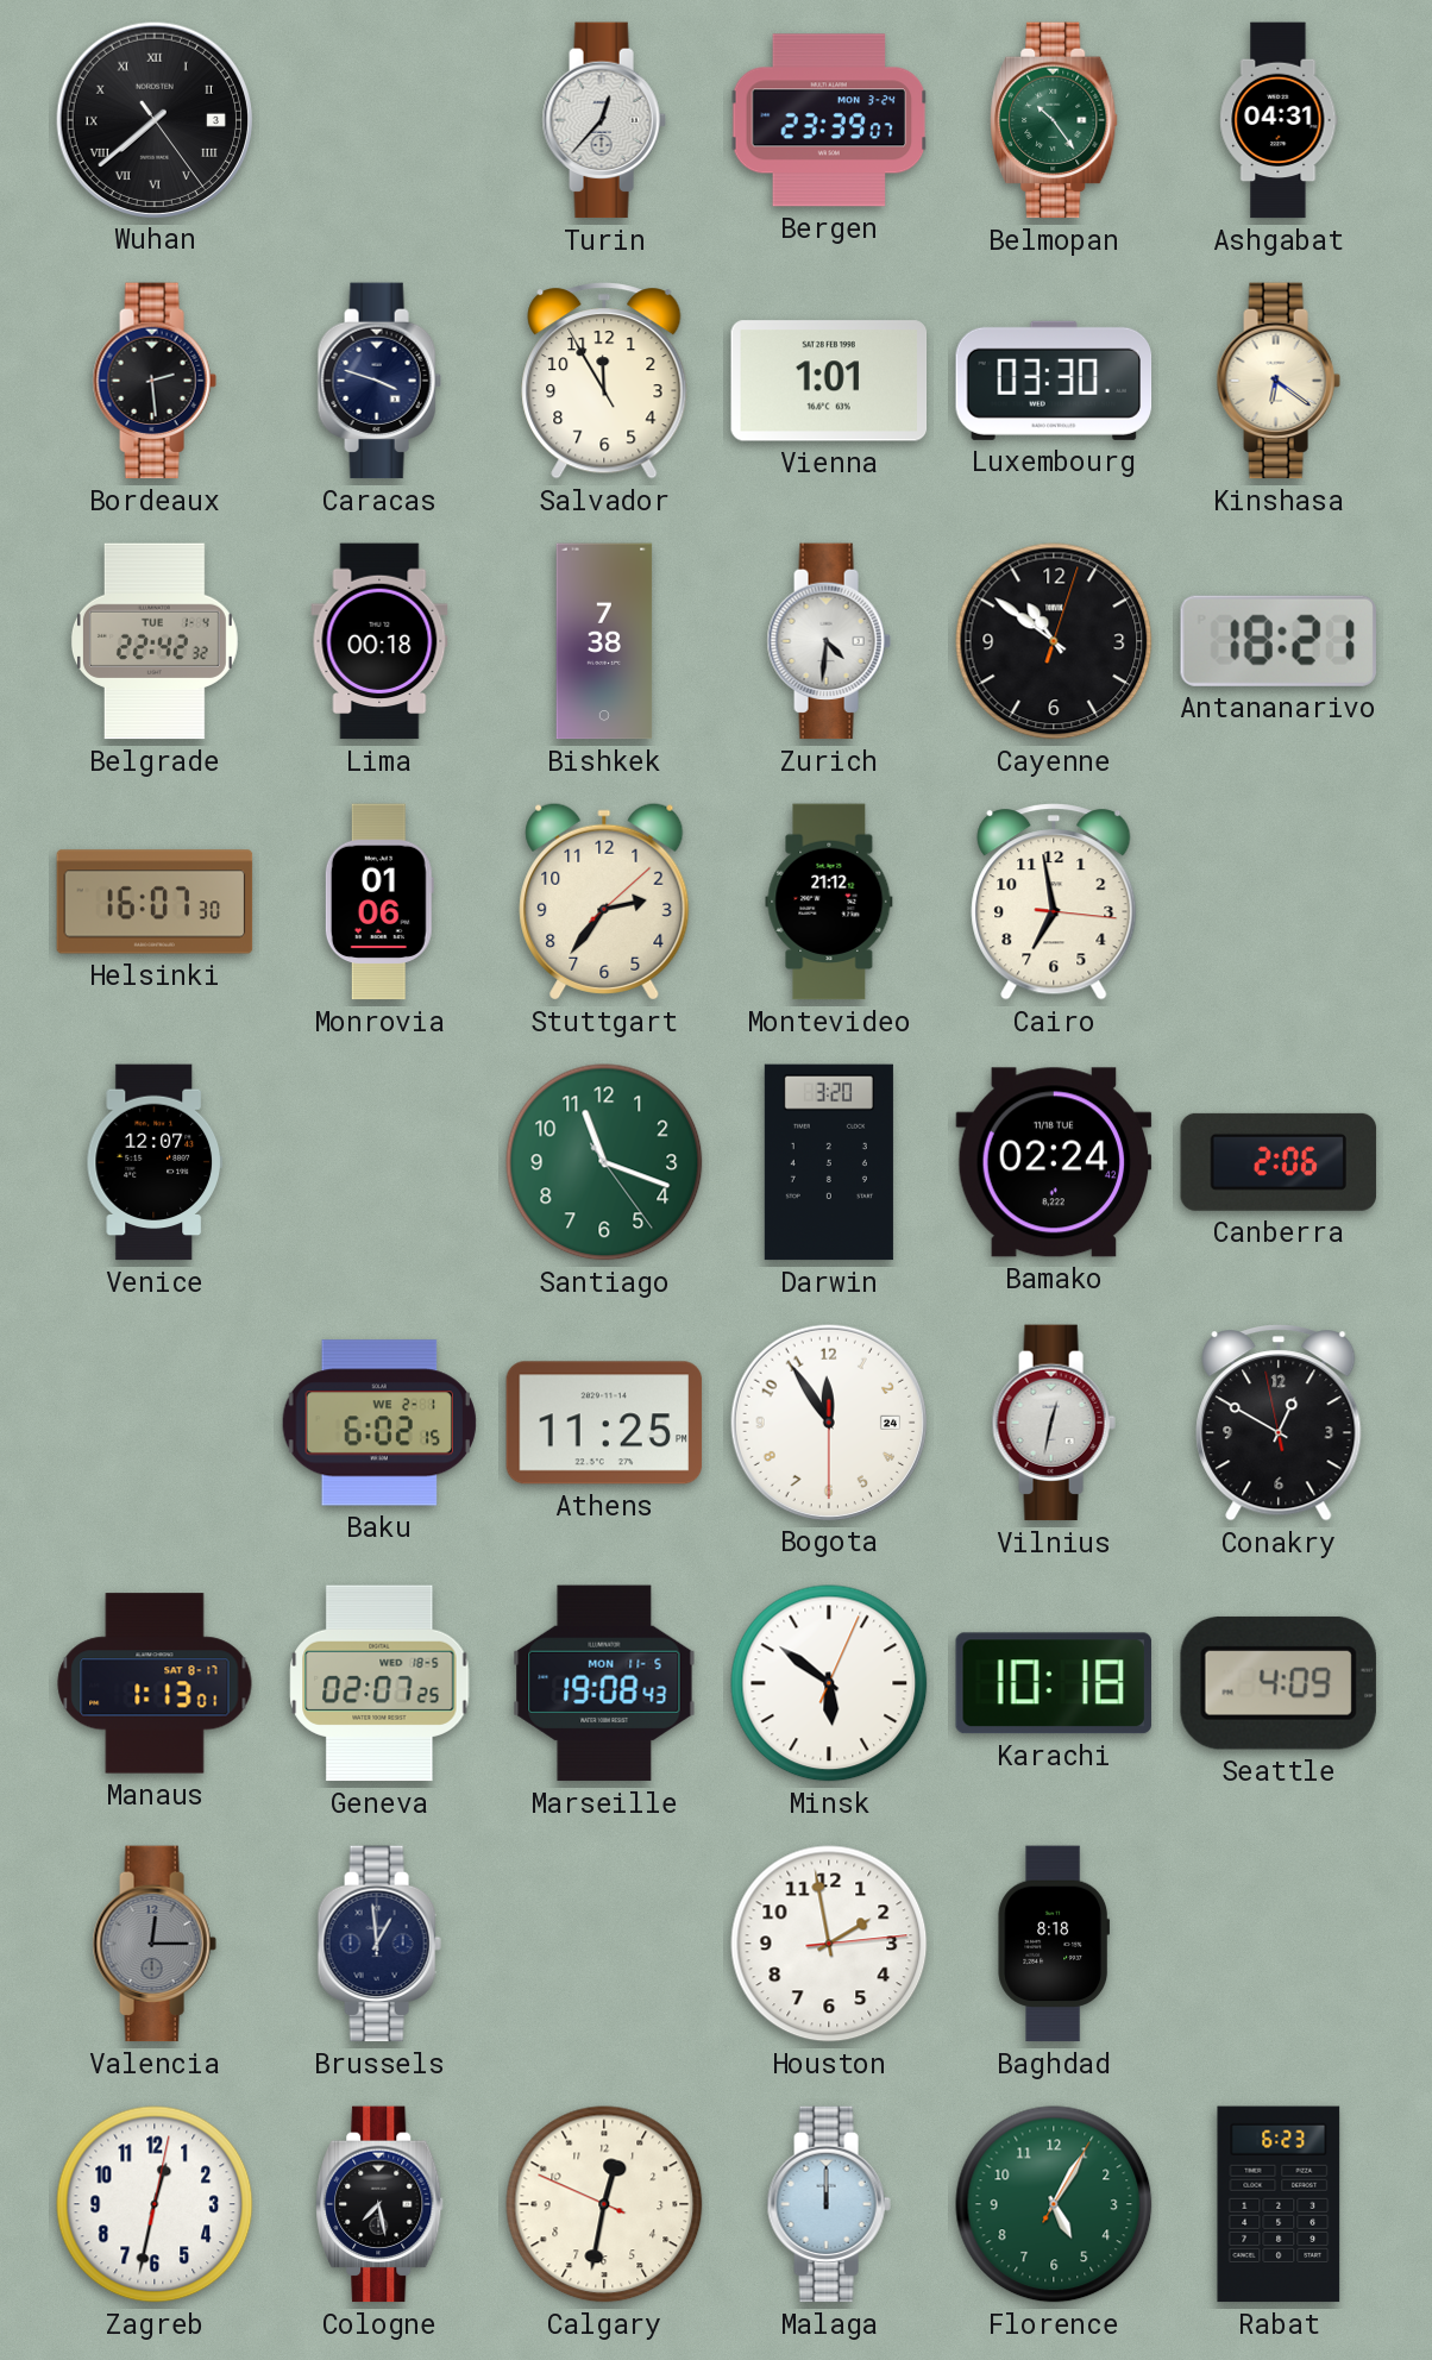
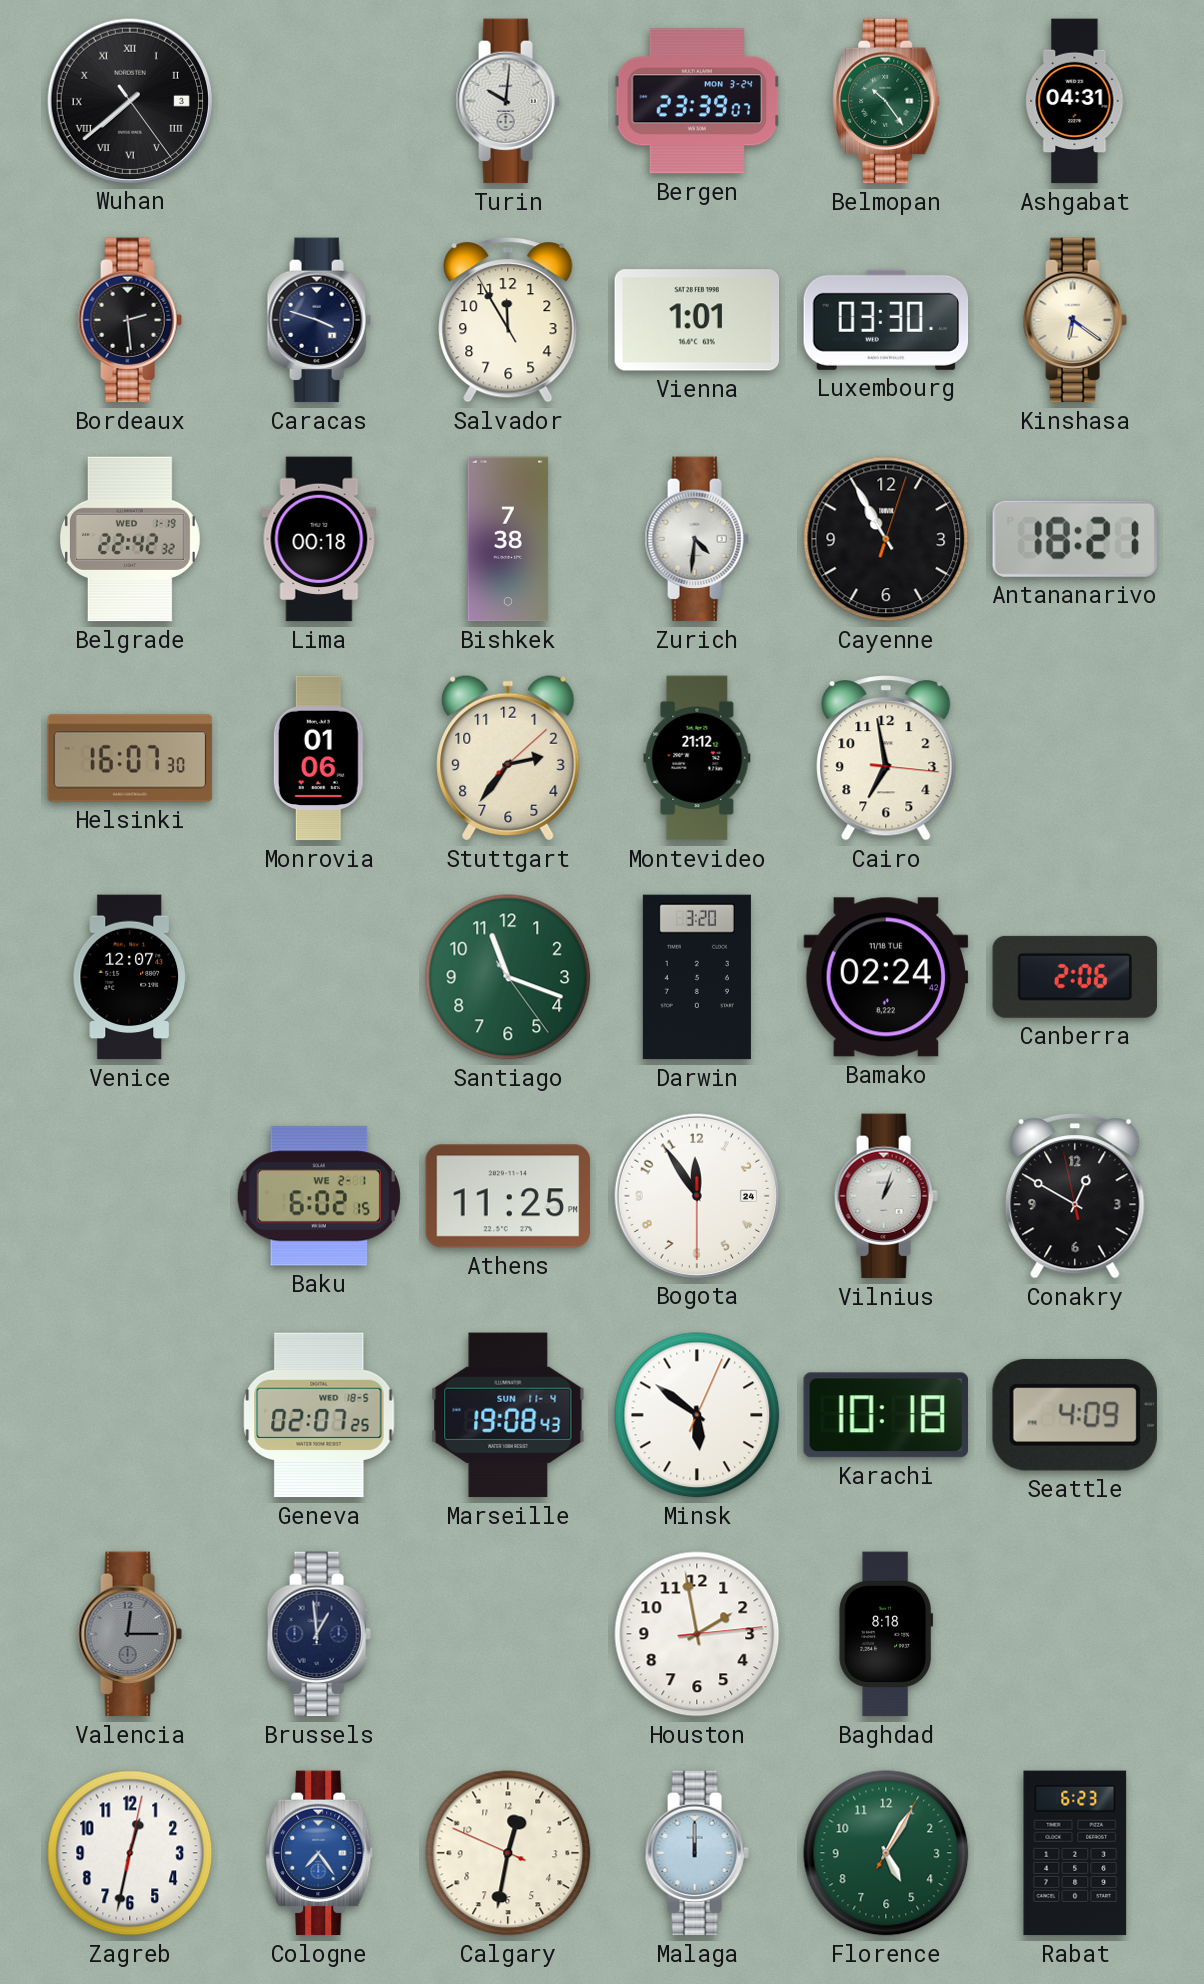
Turin: 12:37 -> 10:01
Belgrade date: TUE 1-4 -> WED 1-19
Cayenne: 10:51 -> 10:55
Vilnius: 12:32 -> 1:03
Manaus: 1:13 -> none
Marseille date: MON 11-5 -> SUN 11-4
Cologne: 7:28 -> 7:24
Cologne dial: black -> blue
